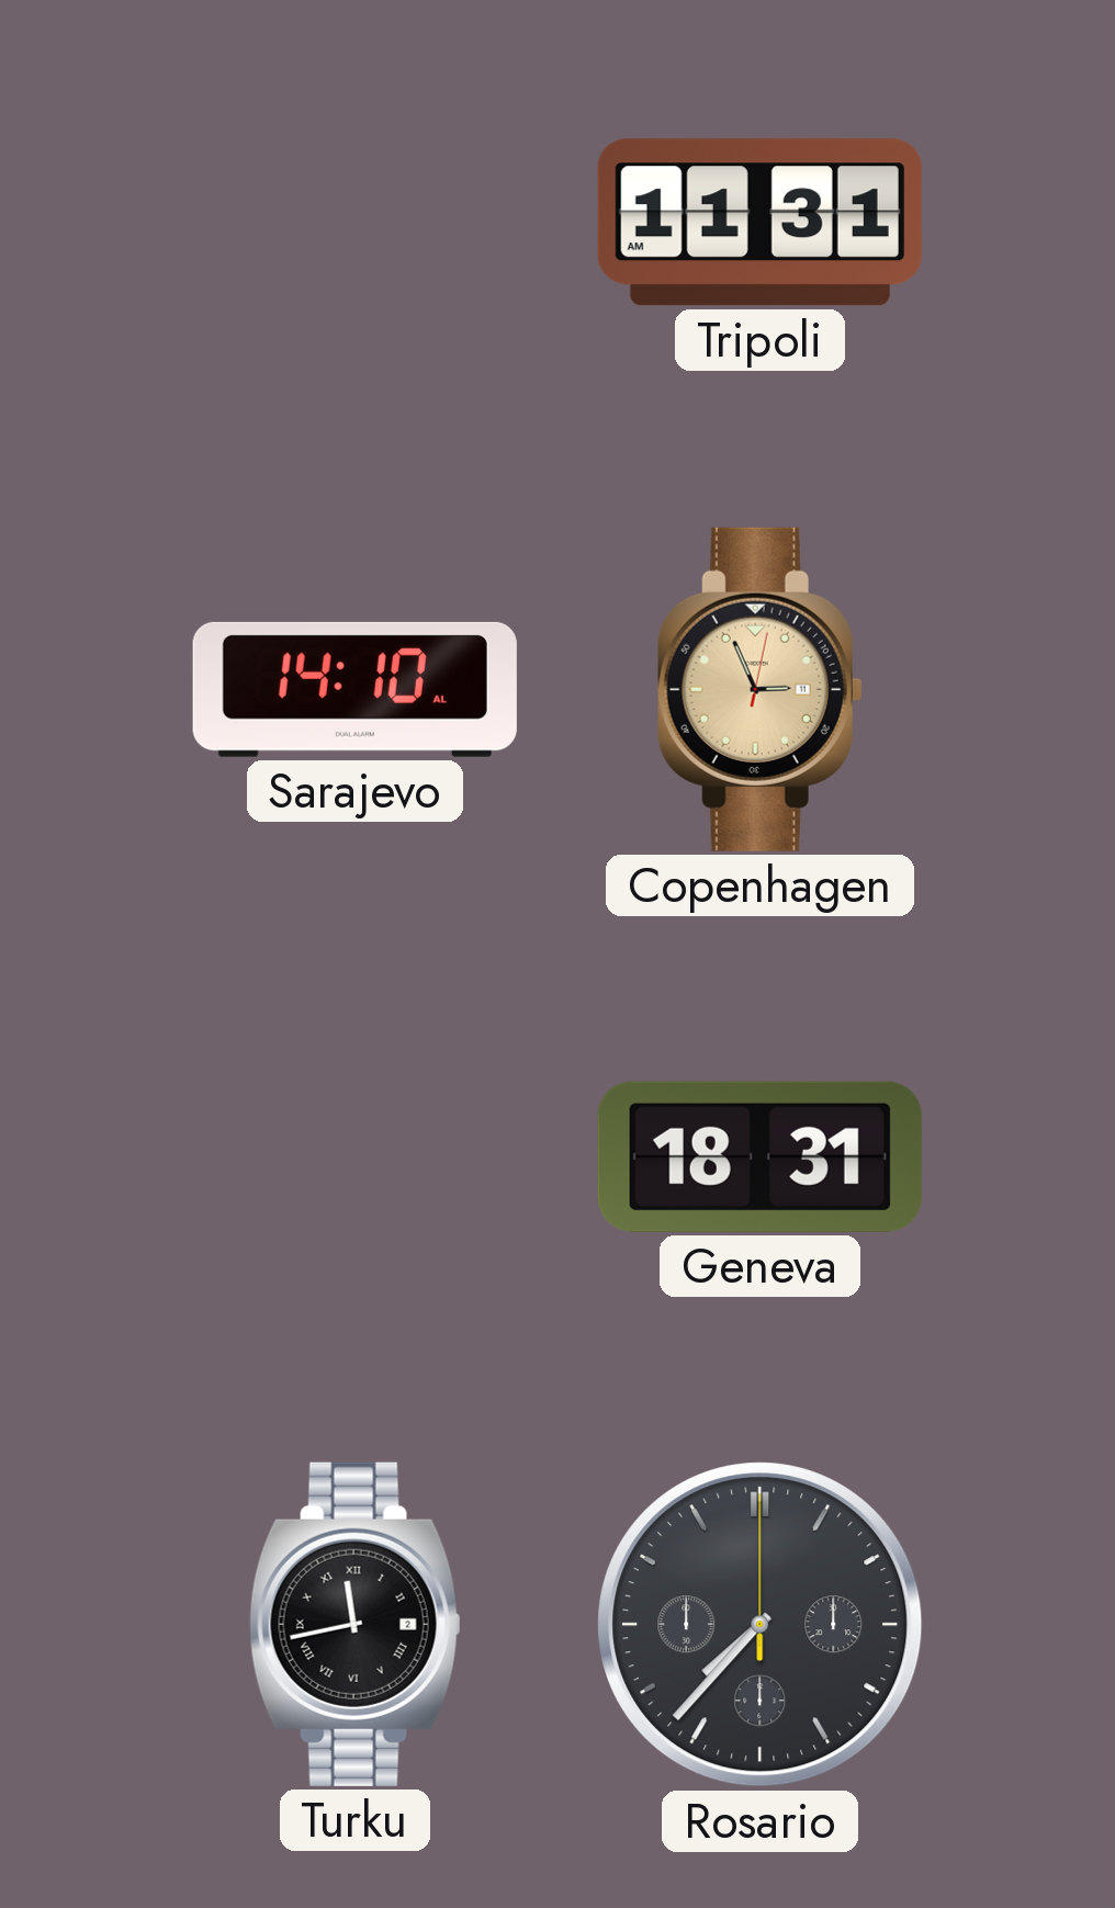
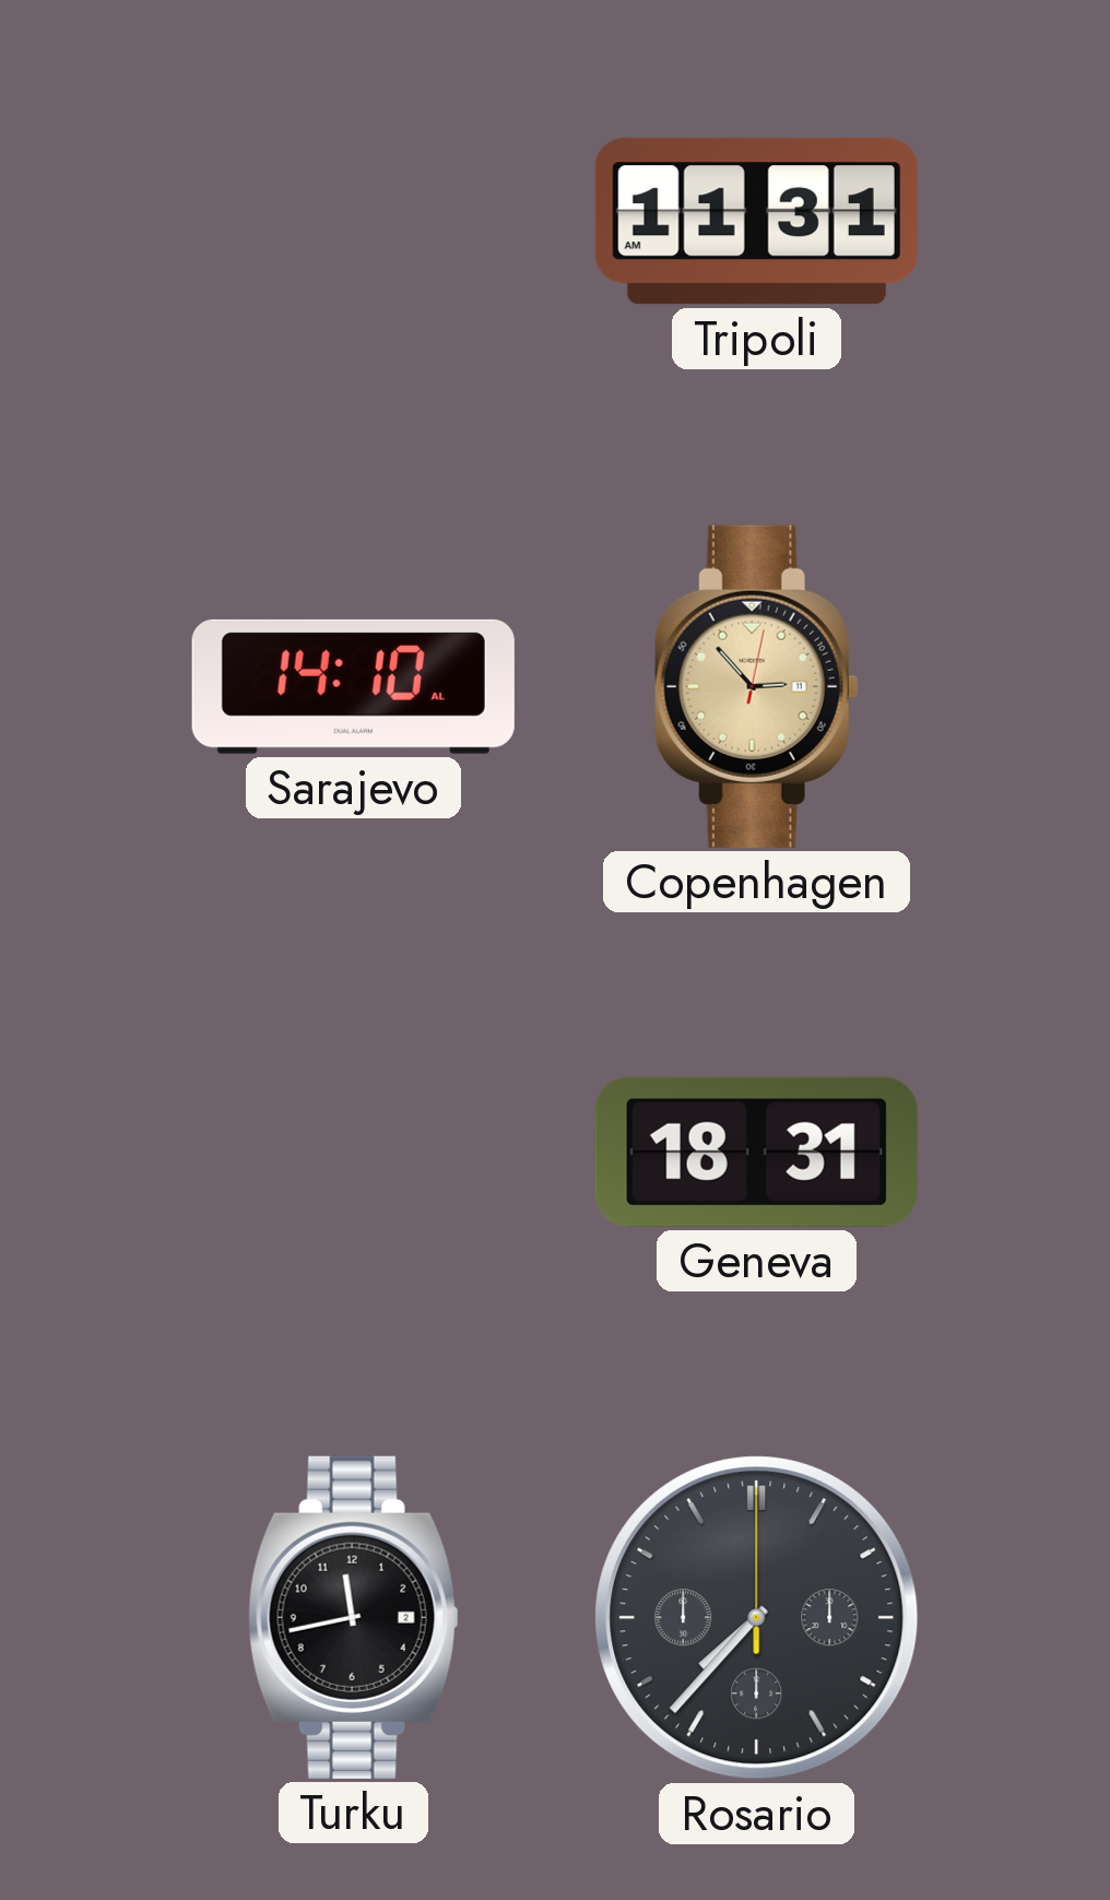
Copenhagen: 2:56 -> 2:53
Turku numerals: Roman -> Arabic
